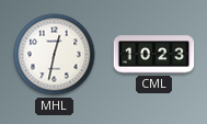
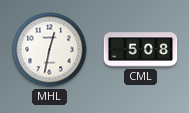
CML: 10:23 -> 5:08
